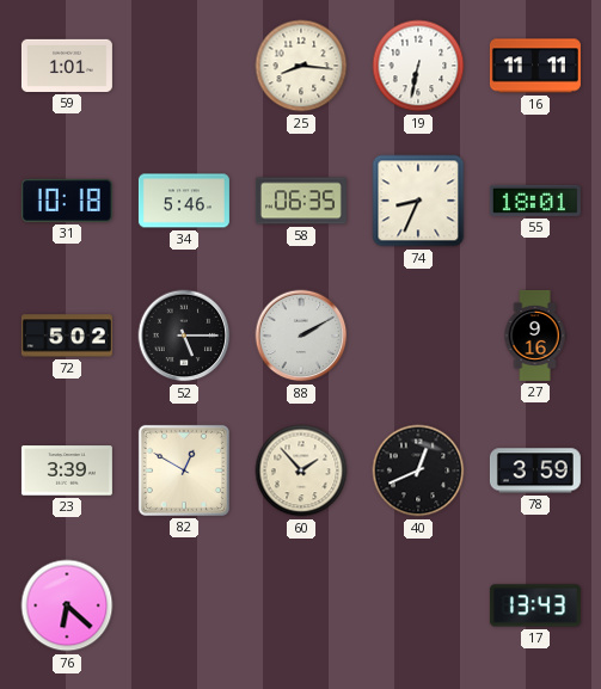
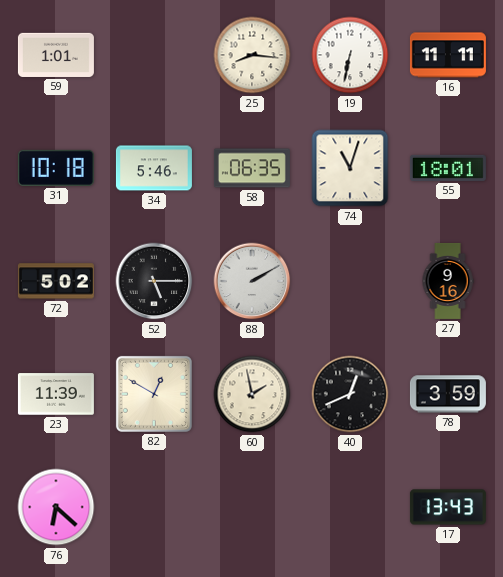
74: 8:34 -> 11:03
23: 3:39 -> 11:39
60: 1:53 -> 1:58
